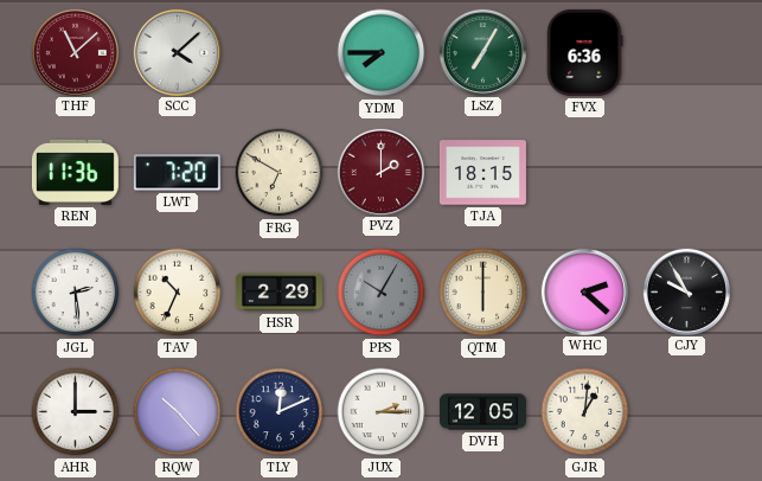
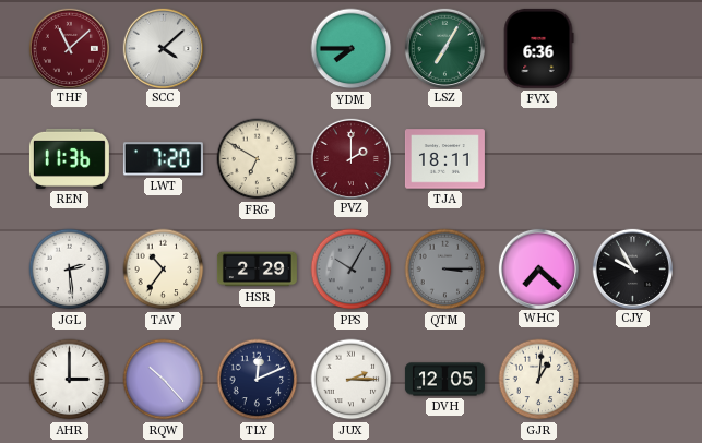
TJA: 18:15 -> 18:11
TAV: 10:34 -> 10:36
QTM: 6:00 -> 3:15
QTM dial: cream -> grey
WHC: 2:22 -> 7:22
